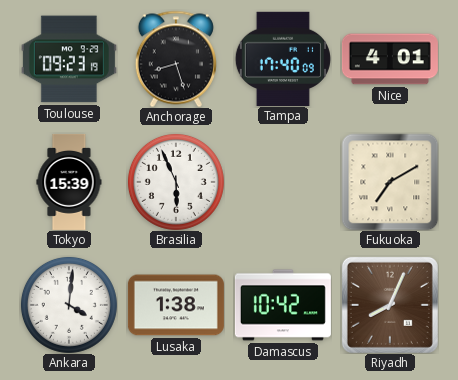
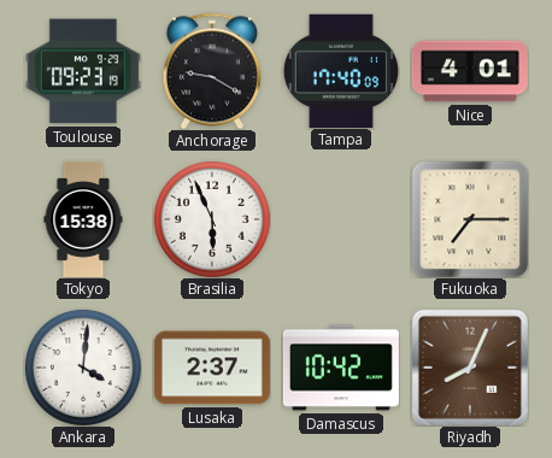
Anchorage: 8:27 -> 9:20
Tokyo: 15:39 -> 15:38
Fukuoka: 7:10 -> 7:15
Lusaka: 1:38 -> 2:37
